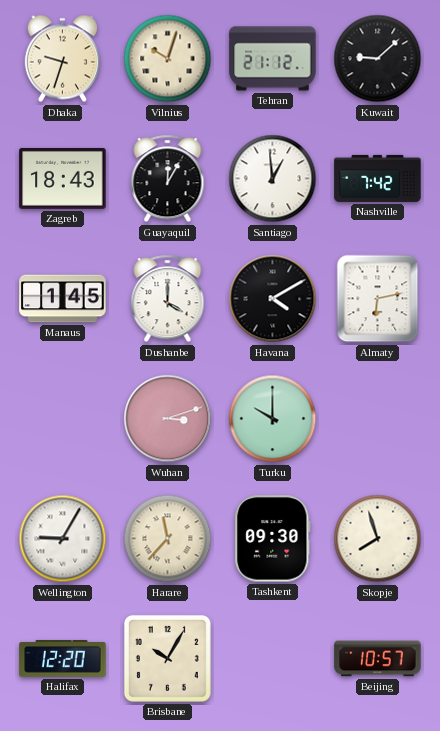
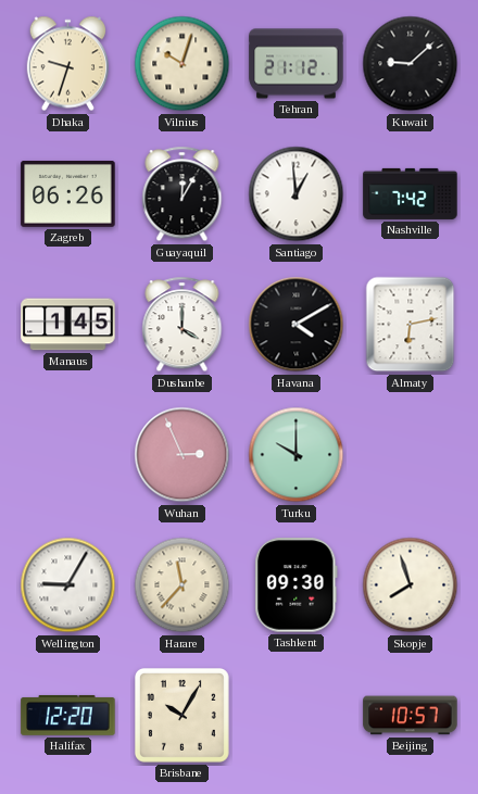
Zagreb: 18:43 -> 06:26
Wuhan: 3:12 -> 2:56
